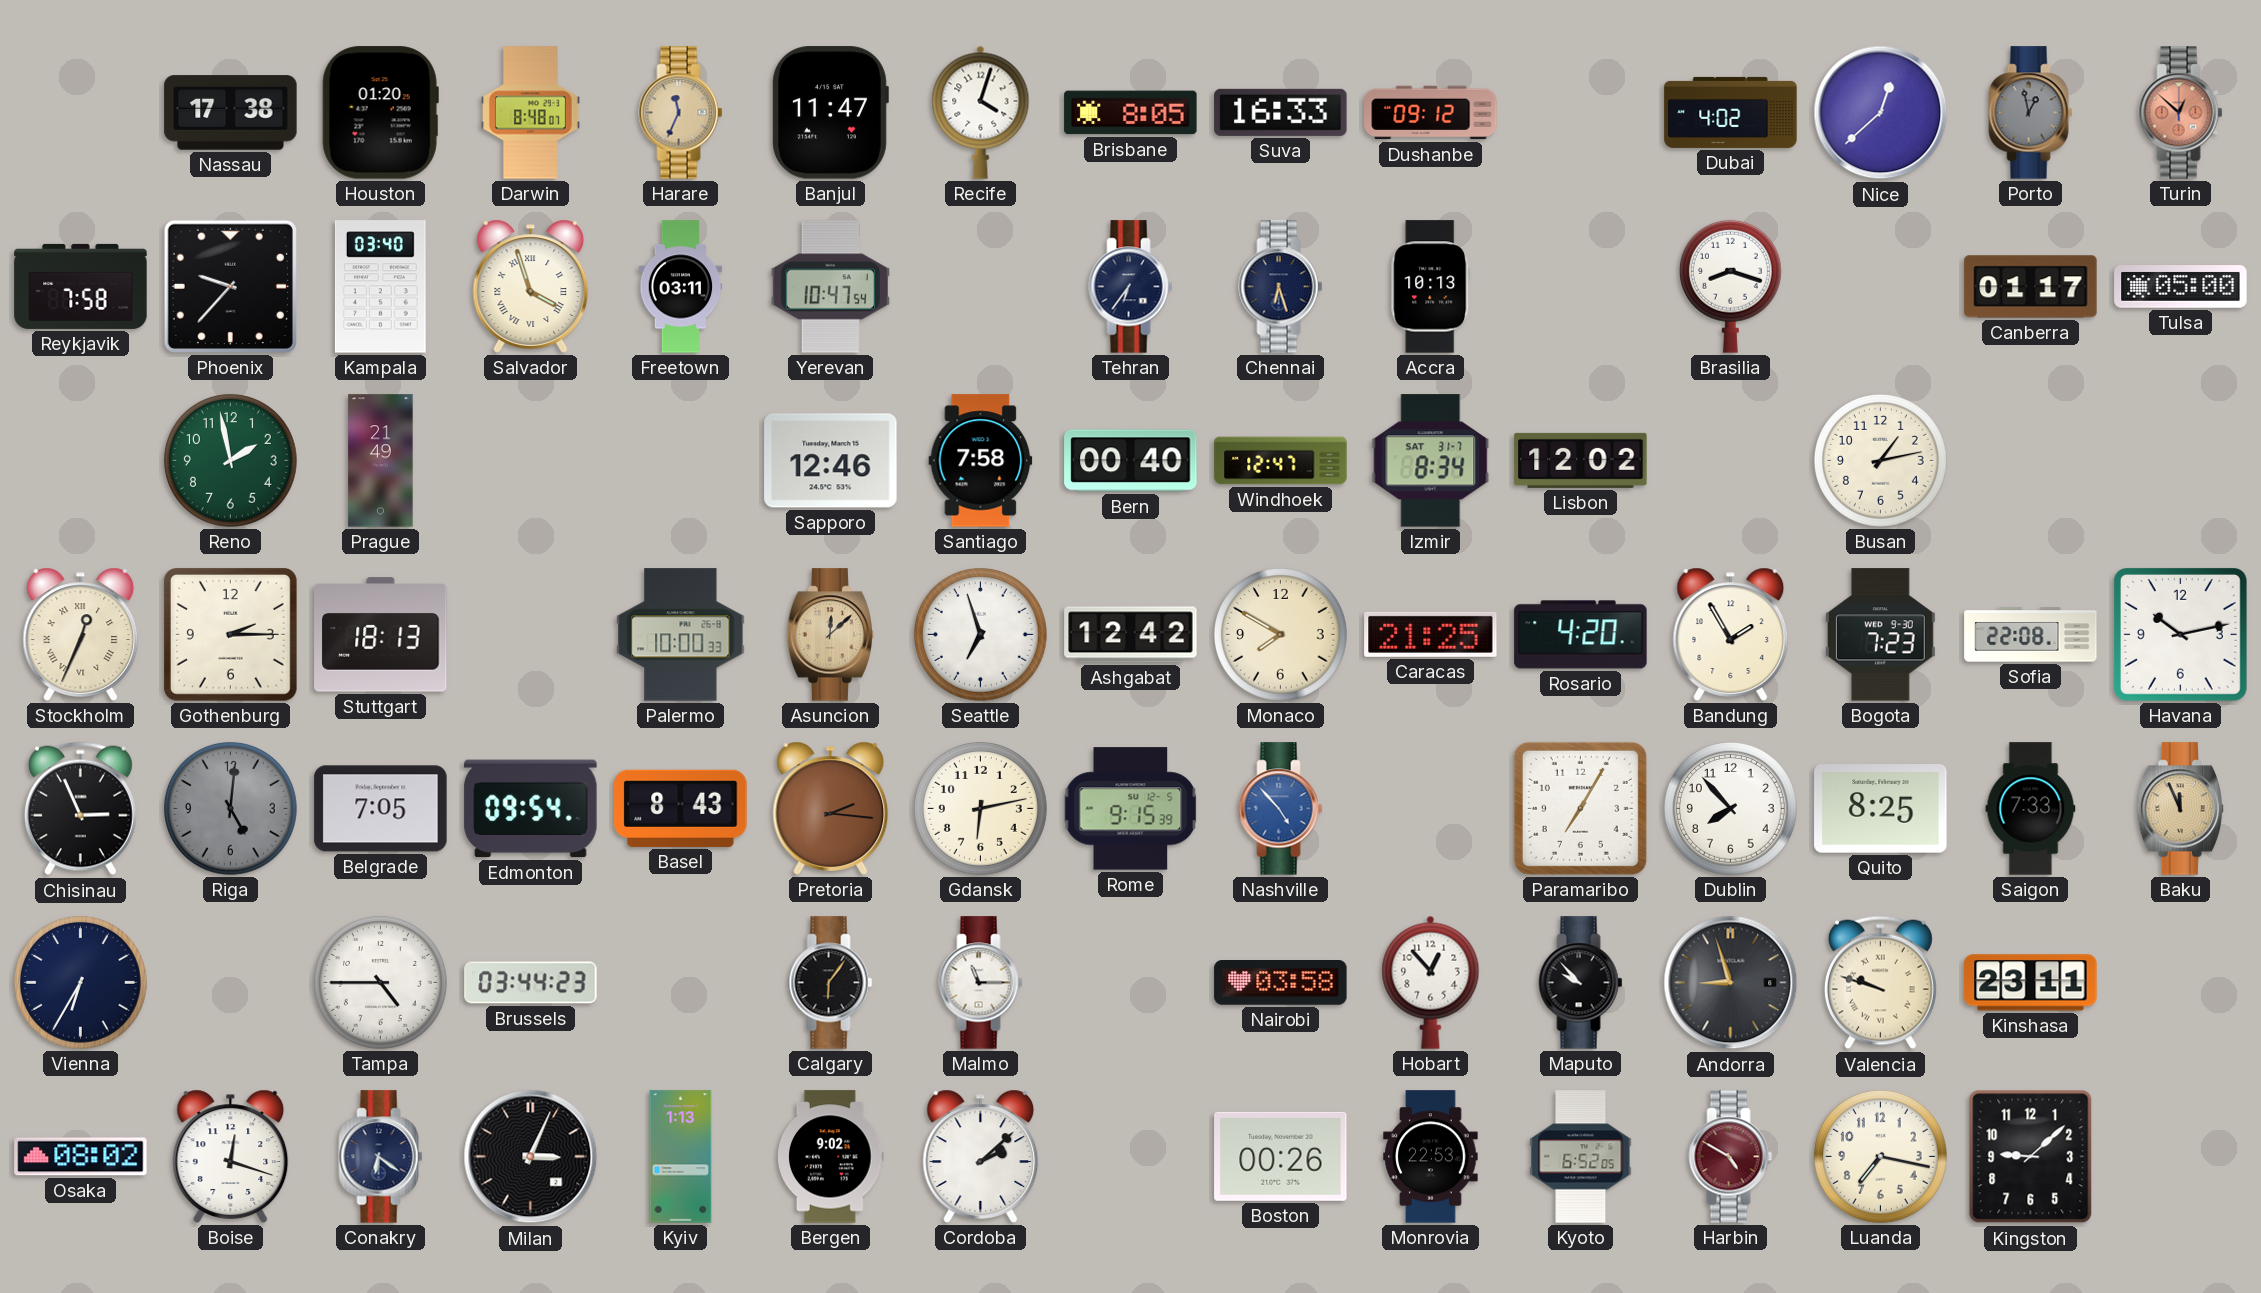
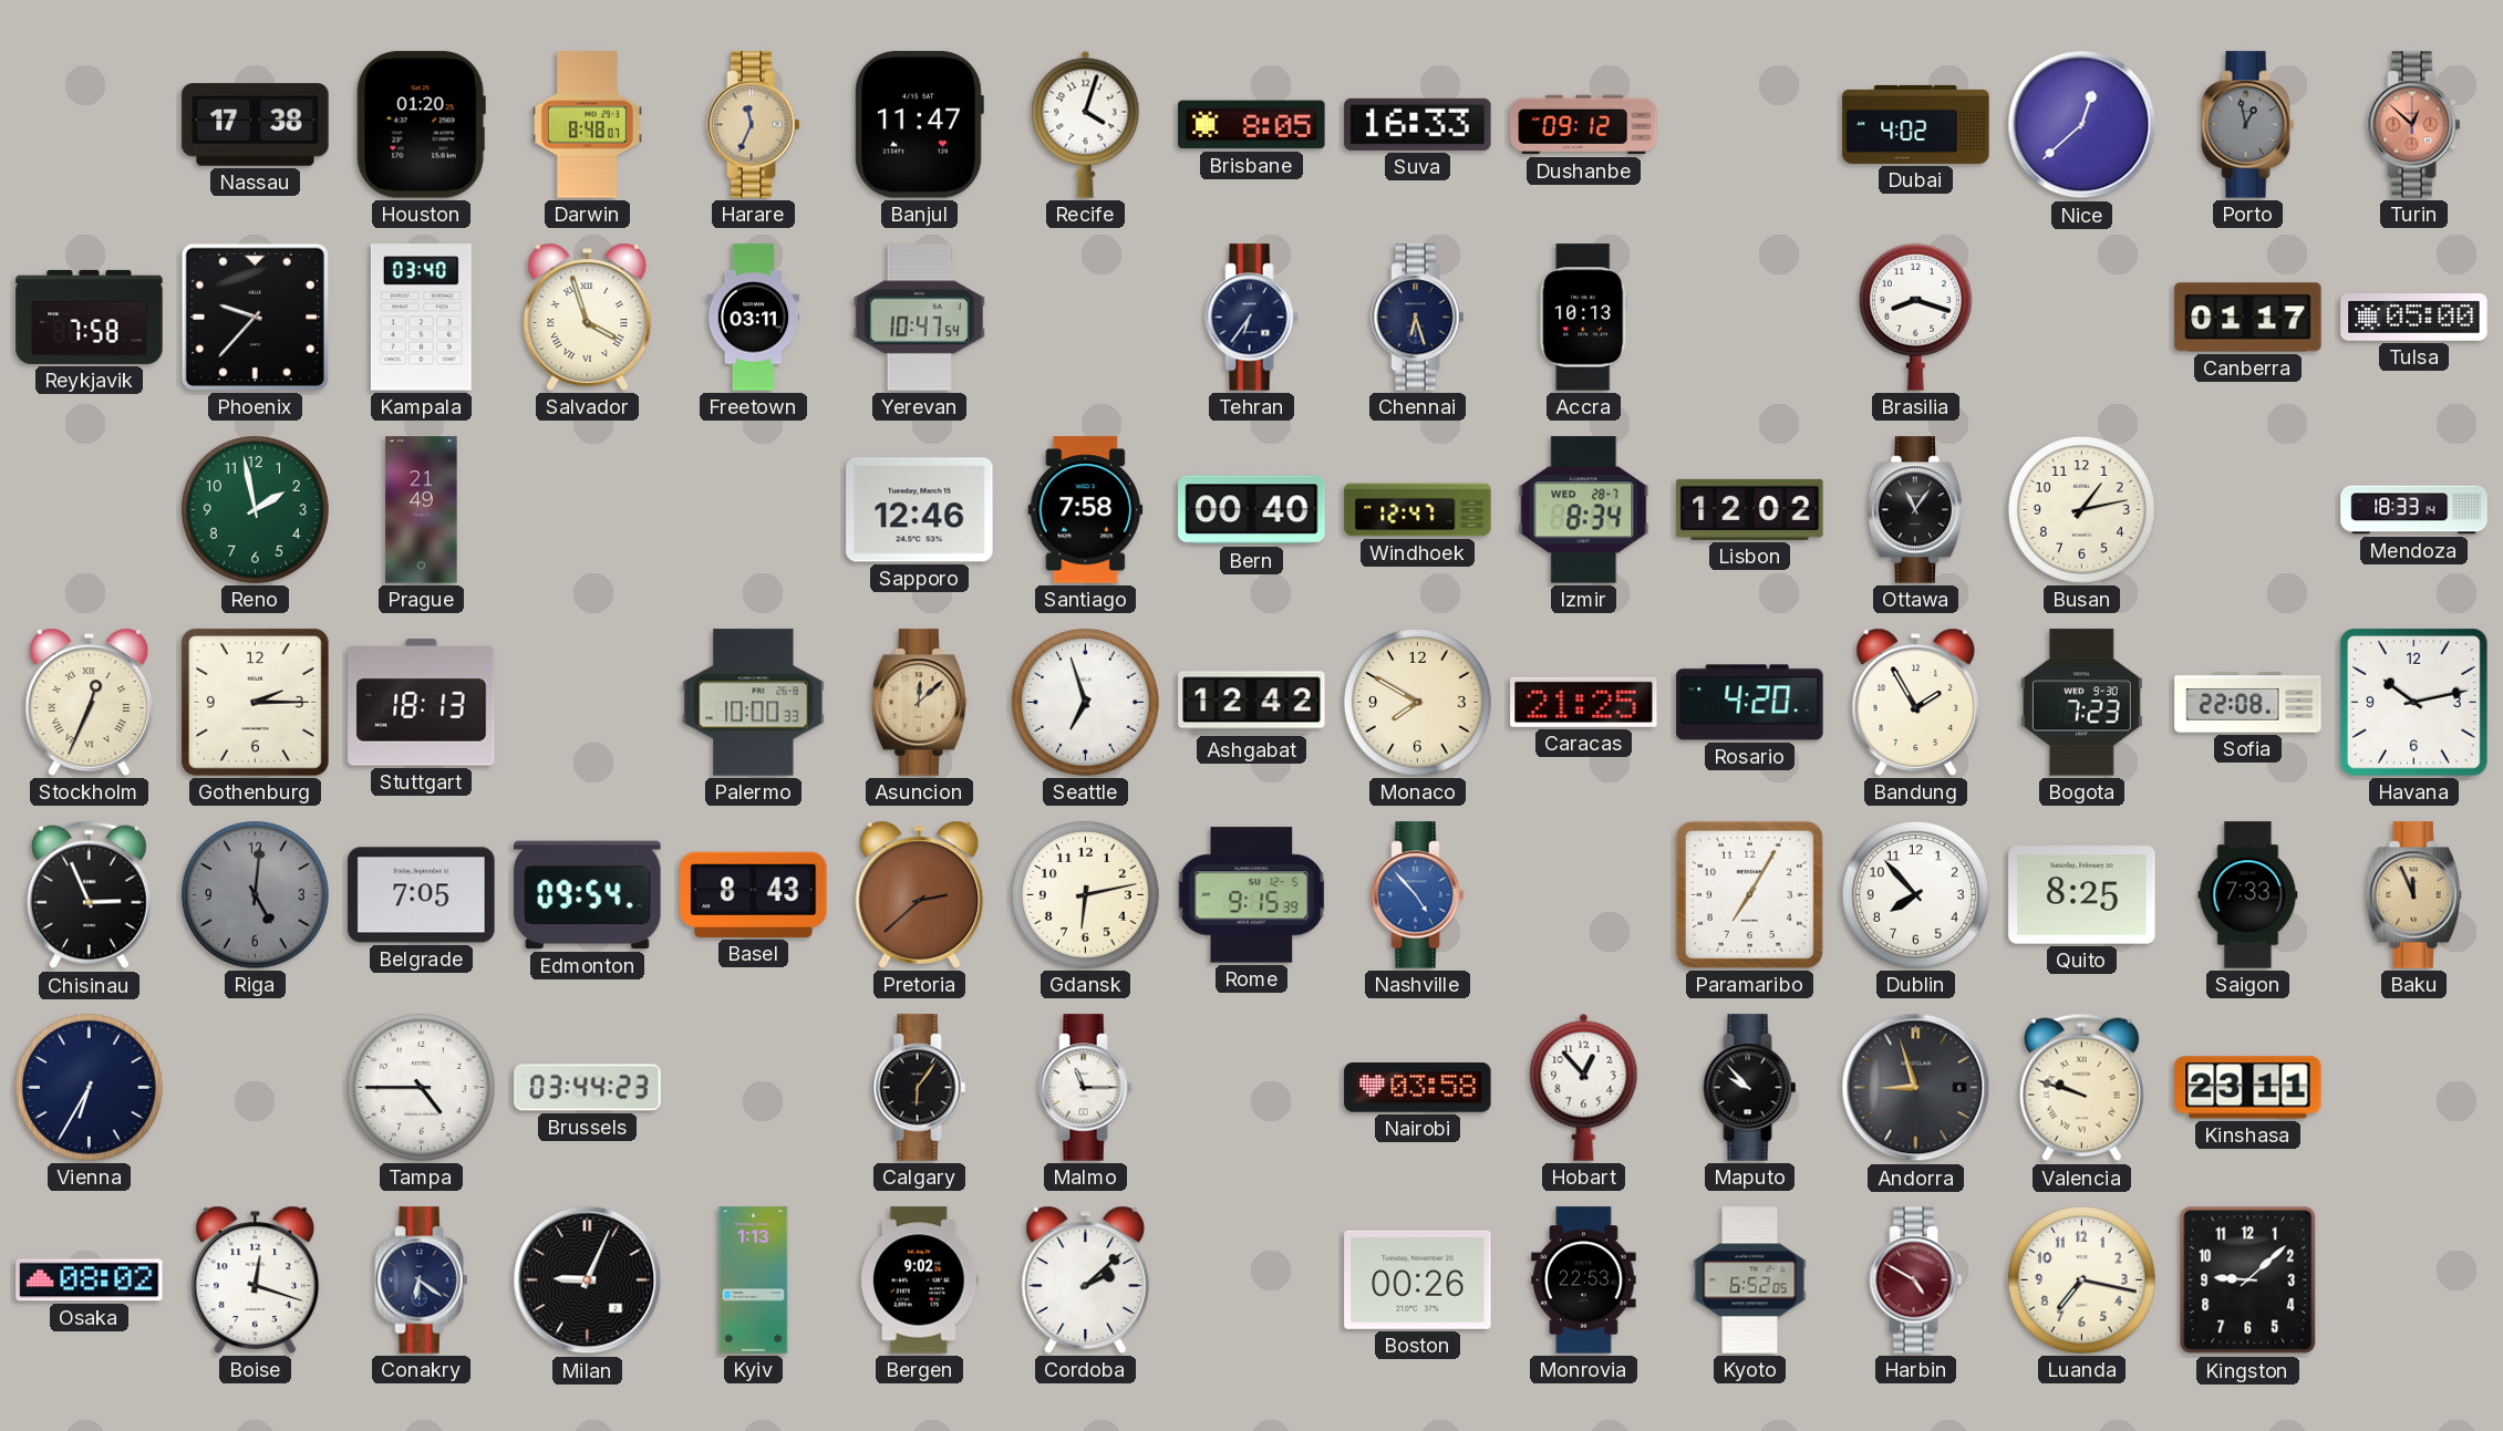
Izmir date: SAT 31-7 -> WED 28-7
Ottawa: none -> 11:06
Mendoza: none -> 18:33
Pretoria: 2:16 -> 2:38
Milan: 3:04 -> 9:04
